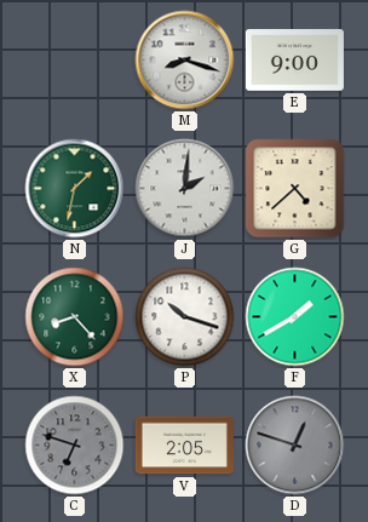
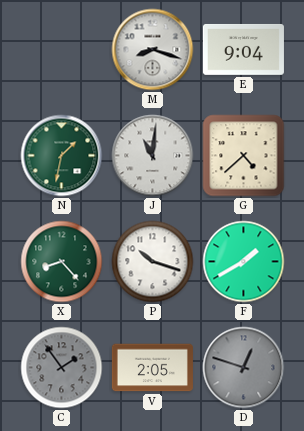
E: 9:00 -> 9:04
J: 2:01 -> 11:01
C: 6:48 -> 1:54
